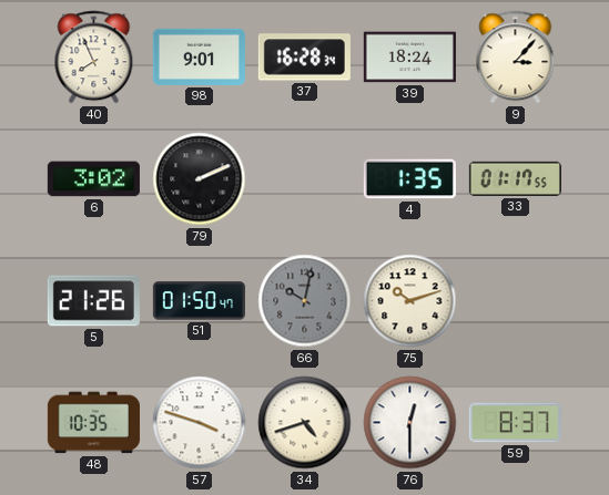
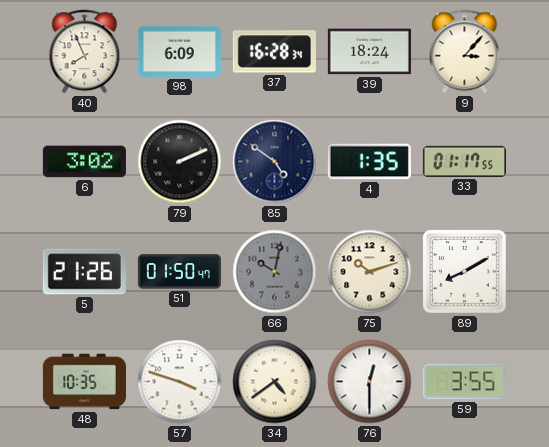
98: 9:01 -> 6:09
85: none -> 4:51
89: none -> 8:10
34: 4:42 -> 4:39
59: 8:37 -> 3:55
